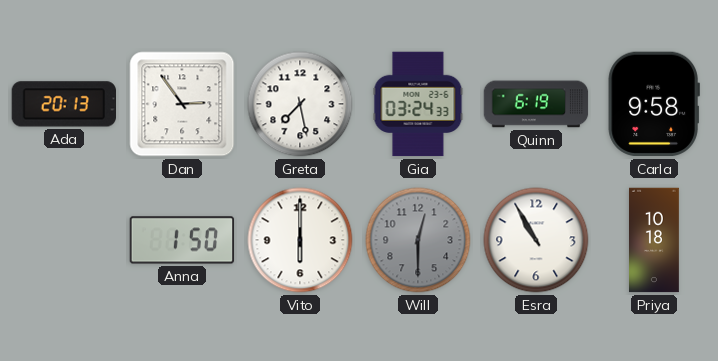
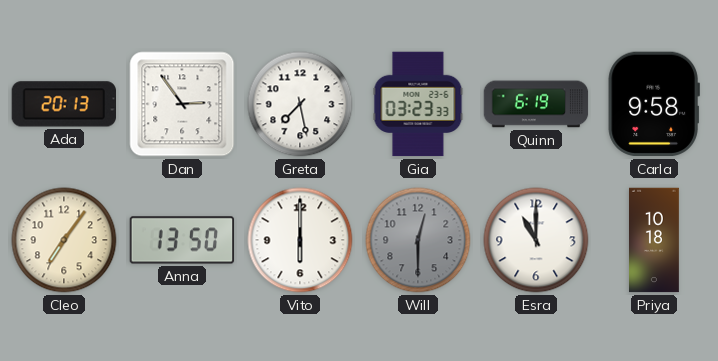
Gia: 03:24 -> 03:23
Cleo: none -> 7:06
Anna: 1:50 -> 13:50
Esra: 10:55 -> 11:00
